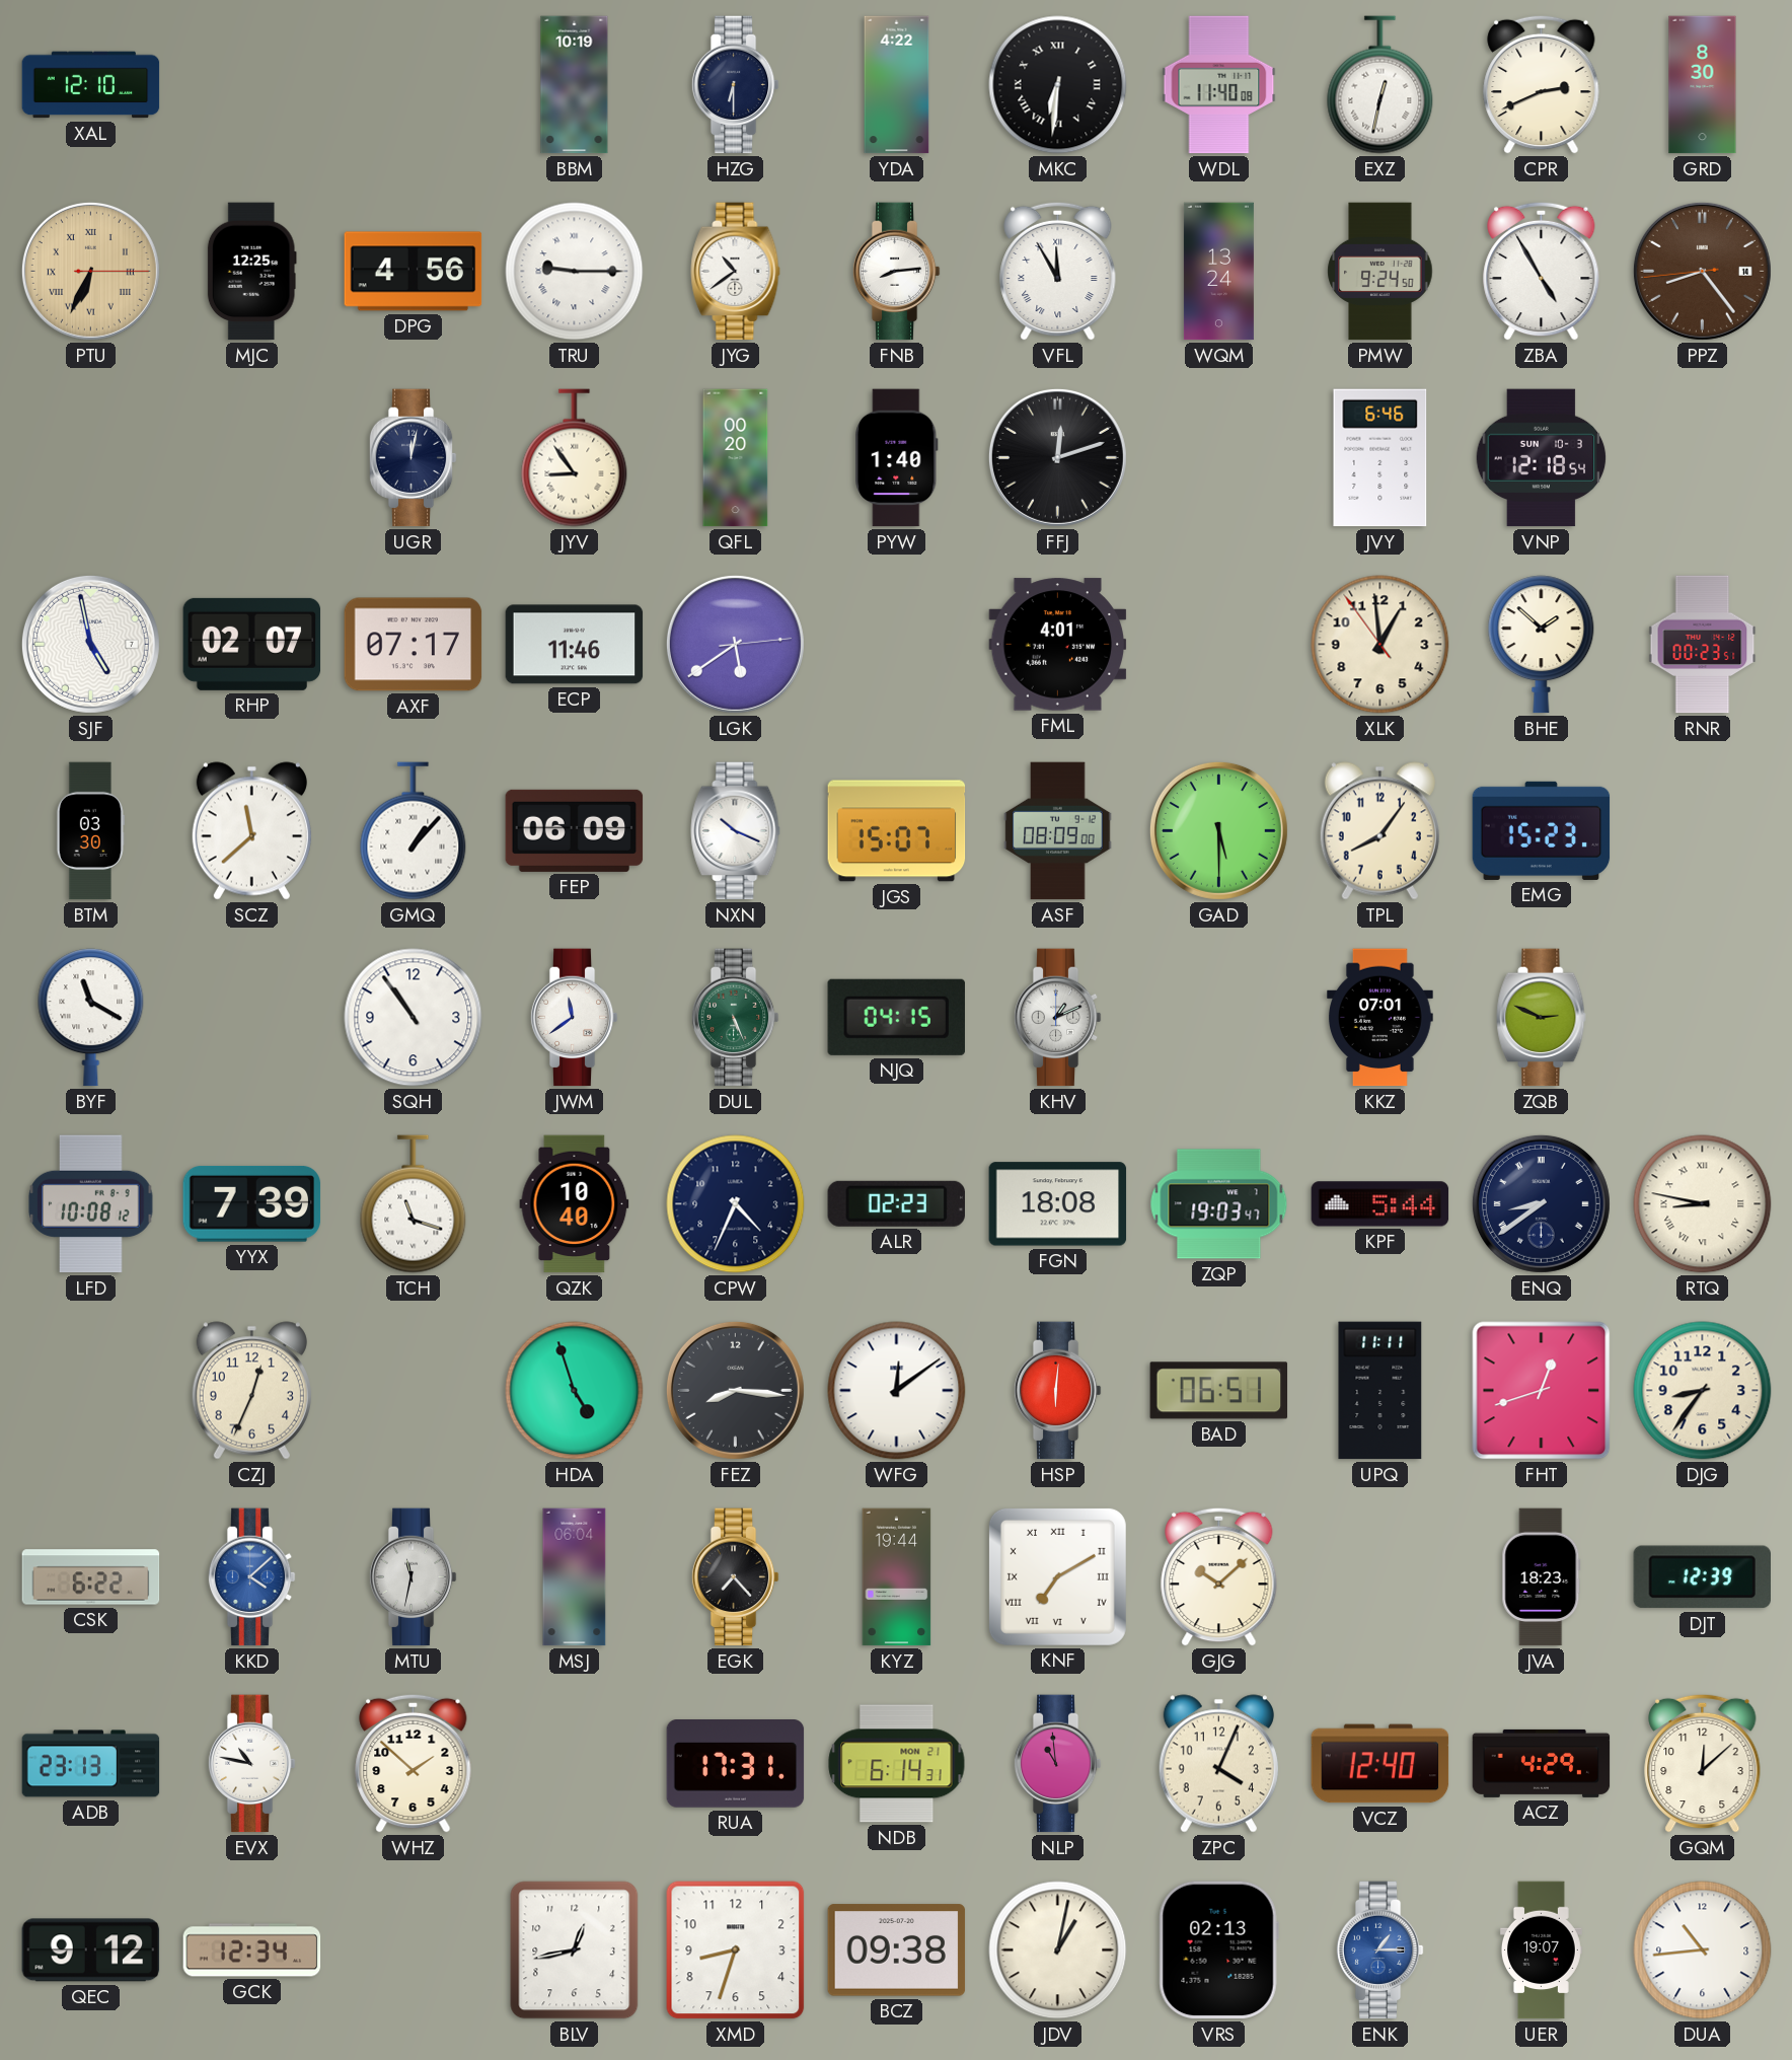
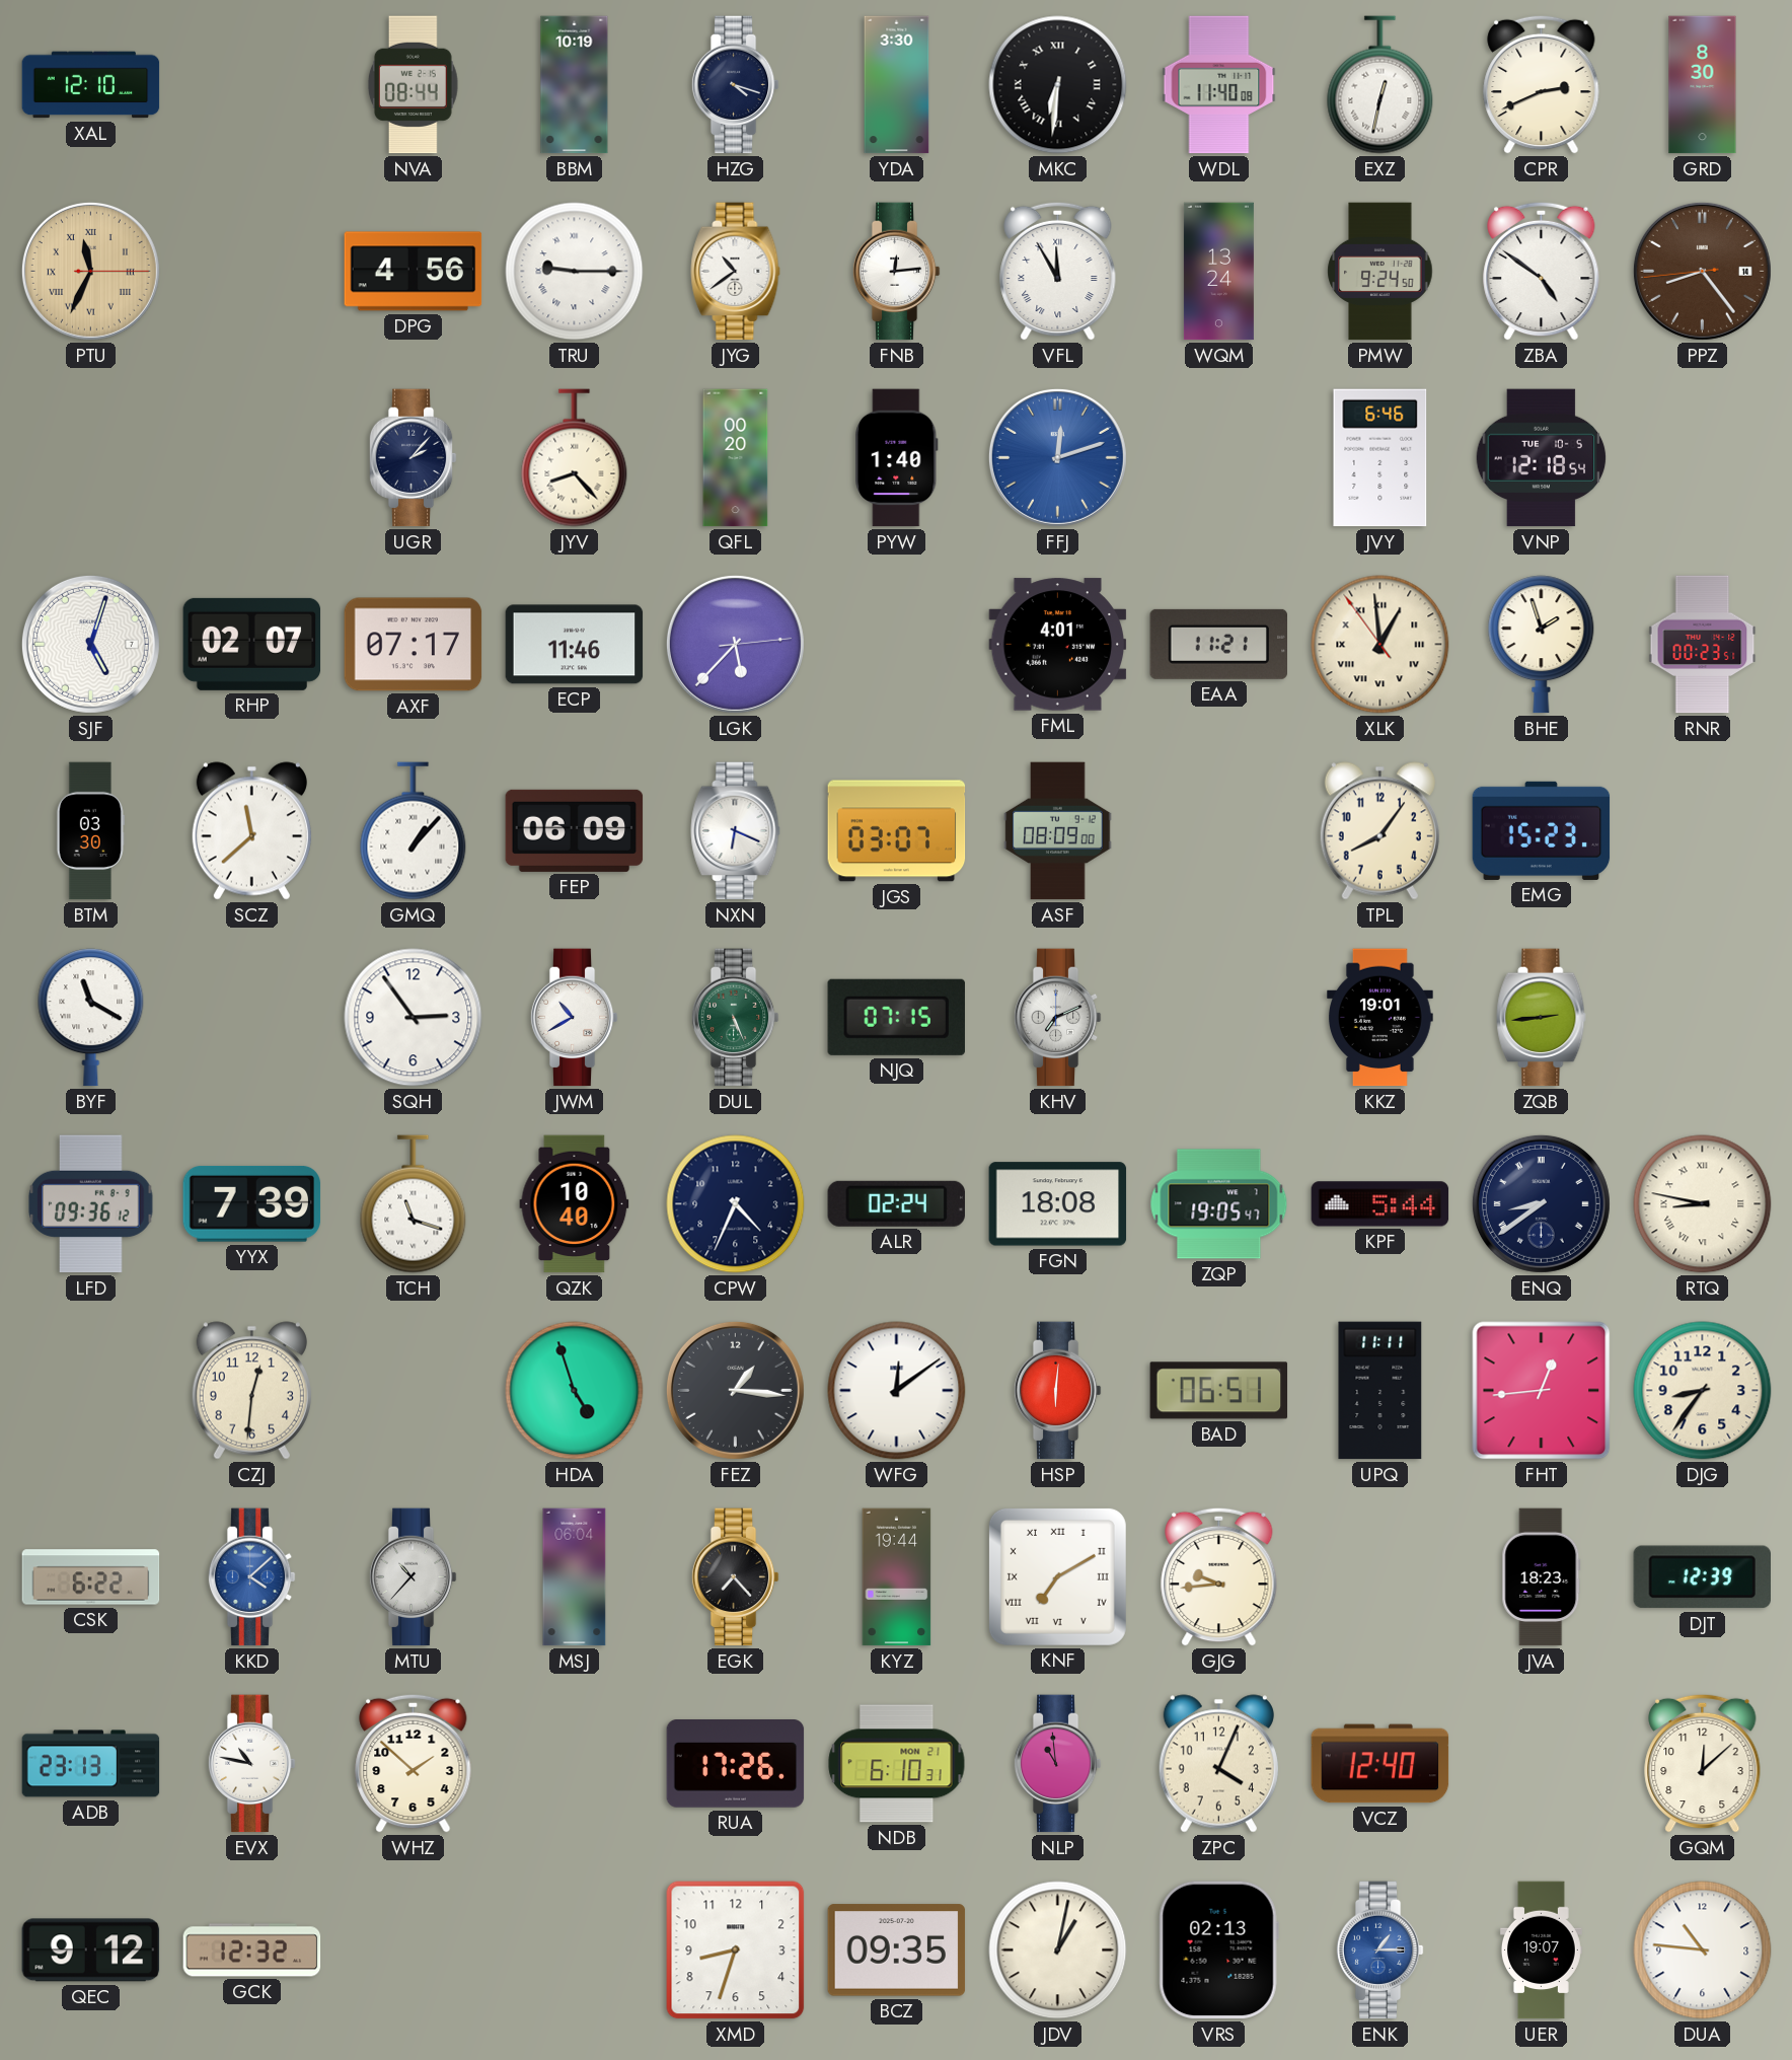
NVA: none -> 08:44
HZG: 6:30 -> 4:18
YDA: 4:22 -> 3:30
PTU: 6:34 -> 11:34
MJC: 12:25 -> none
FNB: 8:14 -> 12:14
ZBA: 4:55 -> 4:51
UGR: 12:02 -> 2:07
JYV: 8:54 -> 8:23
FFJ dial: black -> blue
VNP date: SUN 10-3 -> TUE 10-5
SJF: 4:58 -> 5:03
LGK: 5:39 -> 5:37
EAA: none -> 11:21
XLK numerals: Arabic -> Roman
BHE: 1:52 -> 1:57
NXN: 10:19 -> 6:19
JGS: 15:07 -> 03:07
GAD: 5:30 -> none
SQH: 10:54 -> 2:54
JWM: 11:39 -> 10:40
NJQ: 04:15 -> 07:15
KHV: 1:11 -> 7:11
KKZ: 07:01 -> 19:01
ZQB: 2:49 -> 2:44
LFD: 10:08 -> 09:36
ALR: 02:23 -> 02:24
ZQP: 19:03 -> 19:05
CZJ: 12:34 -> 12:31
FEZ: 8:16 -> 1:16
FHT: 12:42 -> 12:44
MTU: 11:32 -> 10:37
GJG: 10:08 -> 9:44
RUA: 17:31 -> 17:26
NDB: 6:14 -> 6:10
ACZ: 4:29 -> none
GCK: 12:34 -> 12:32
BLV: 12:43 -> none
BCZ: 09:38 -> 09:35
DUA: 10:44 -> 10:46
